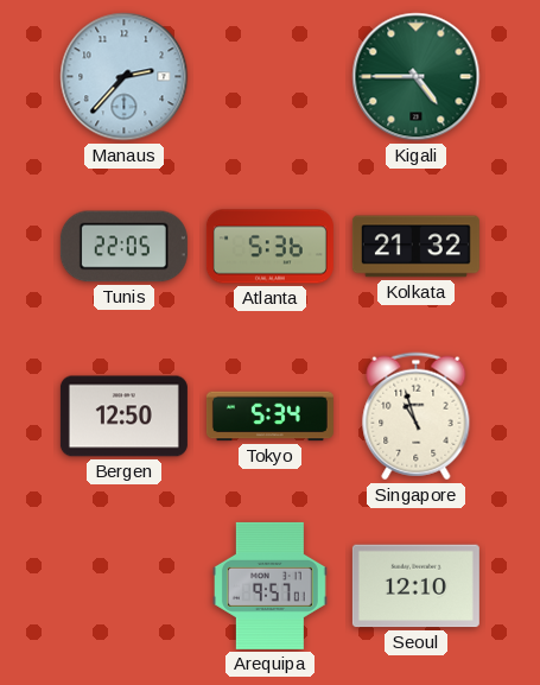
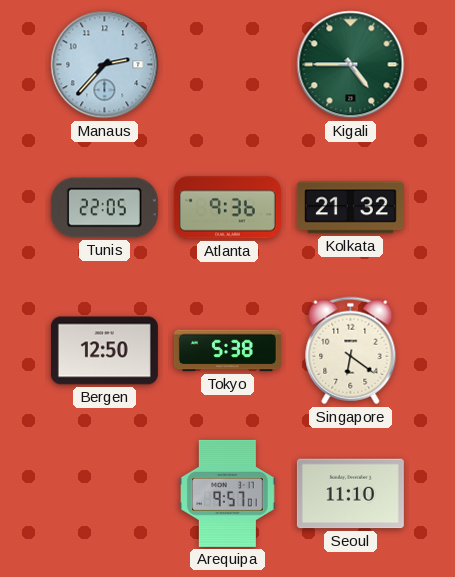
Atlanta: 5:36 -> 9:36
Tokyo: 5:34 -> 5:38
Singapore: 10:57 -> 6:21
Seoul: 12:10 -> 11:10
